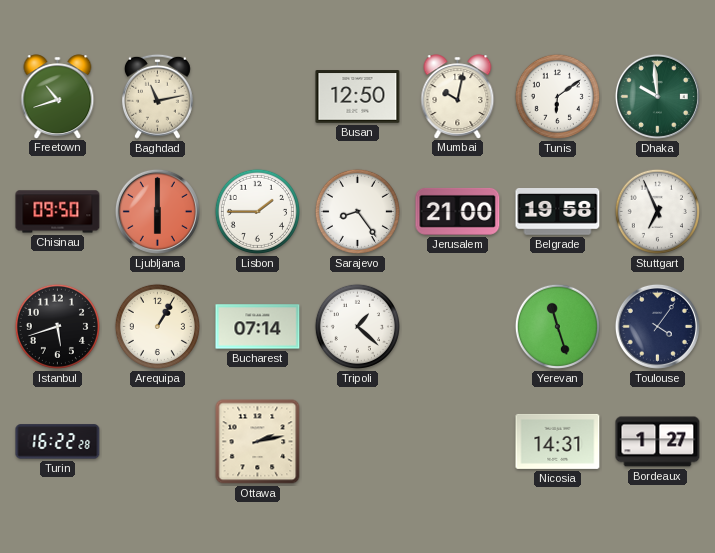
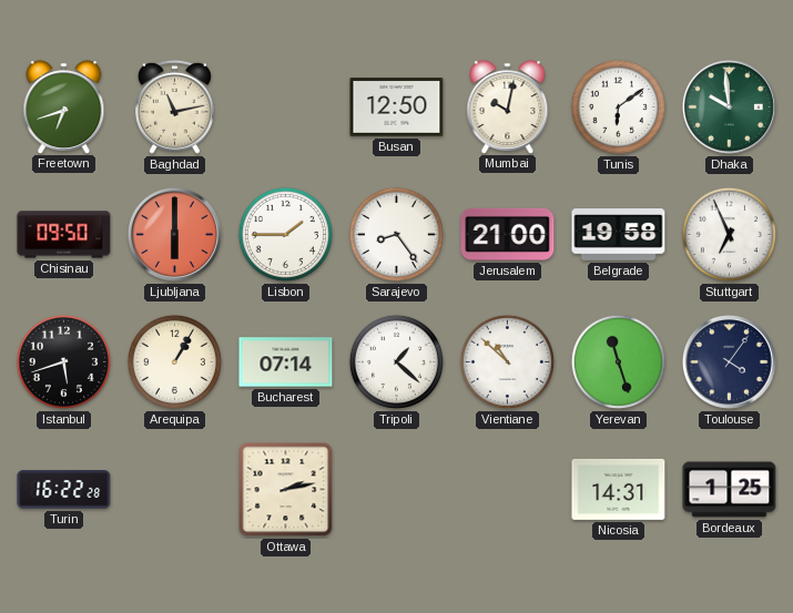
Freetown: 10:42 -> 6:42
Vientiane: none -> 10:52
Bordeaux: 1:27 -> 1:25
